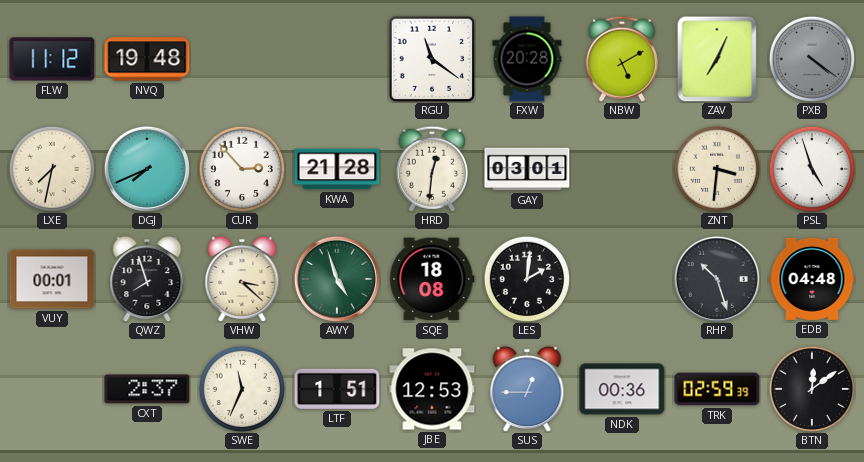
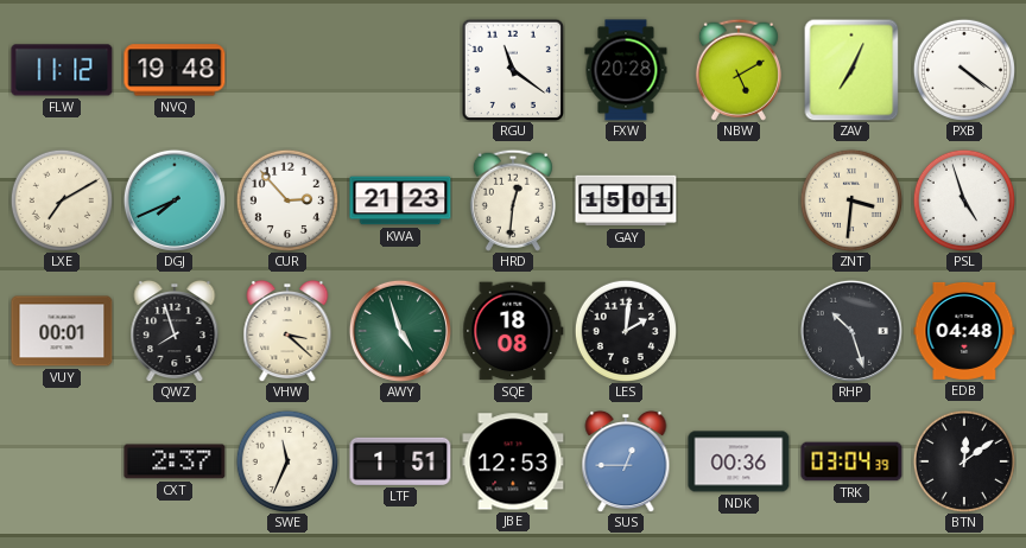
PXB dial: grey -> white
LXE: 7:32 -> 7:10
KWA: 21:28 -> 21:23
GAY: 03:01 -> 15:01
TRK: 02:59 -> 03:04
